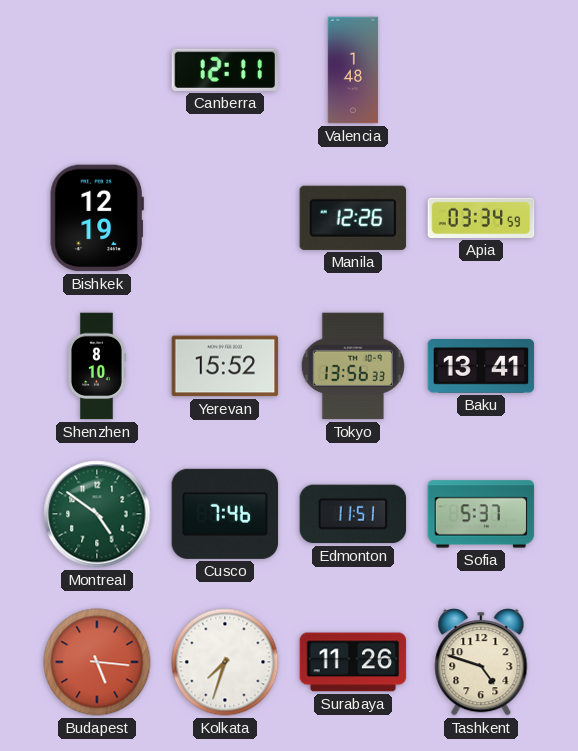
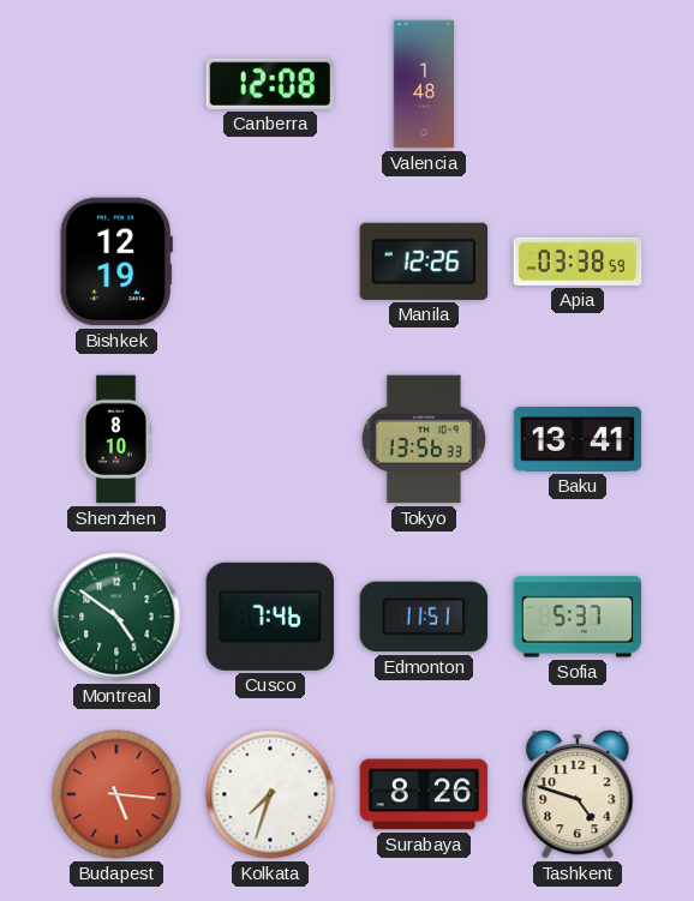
Canberra: 12:11 -> 12:08
Apia: 03:34 -> 03:38
Yerevan: 15:52 -> none
Surabaya: 11:26 -> 8:26
